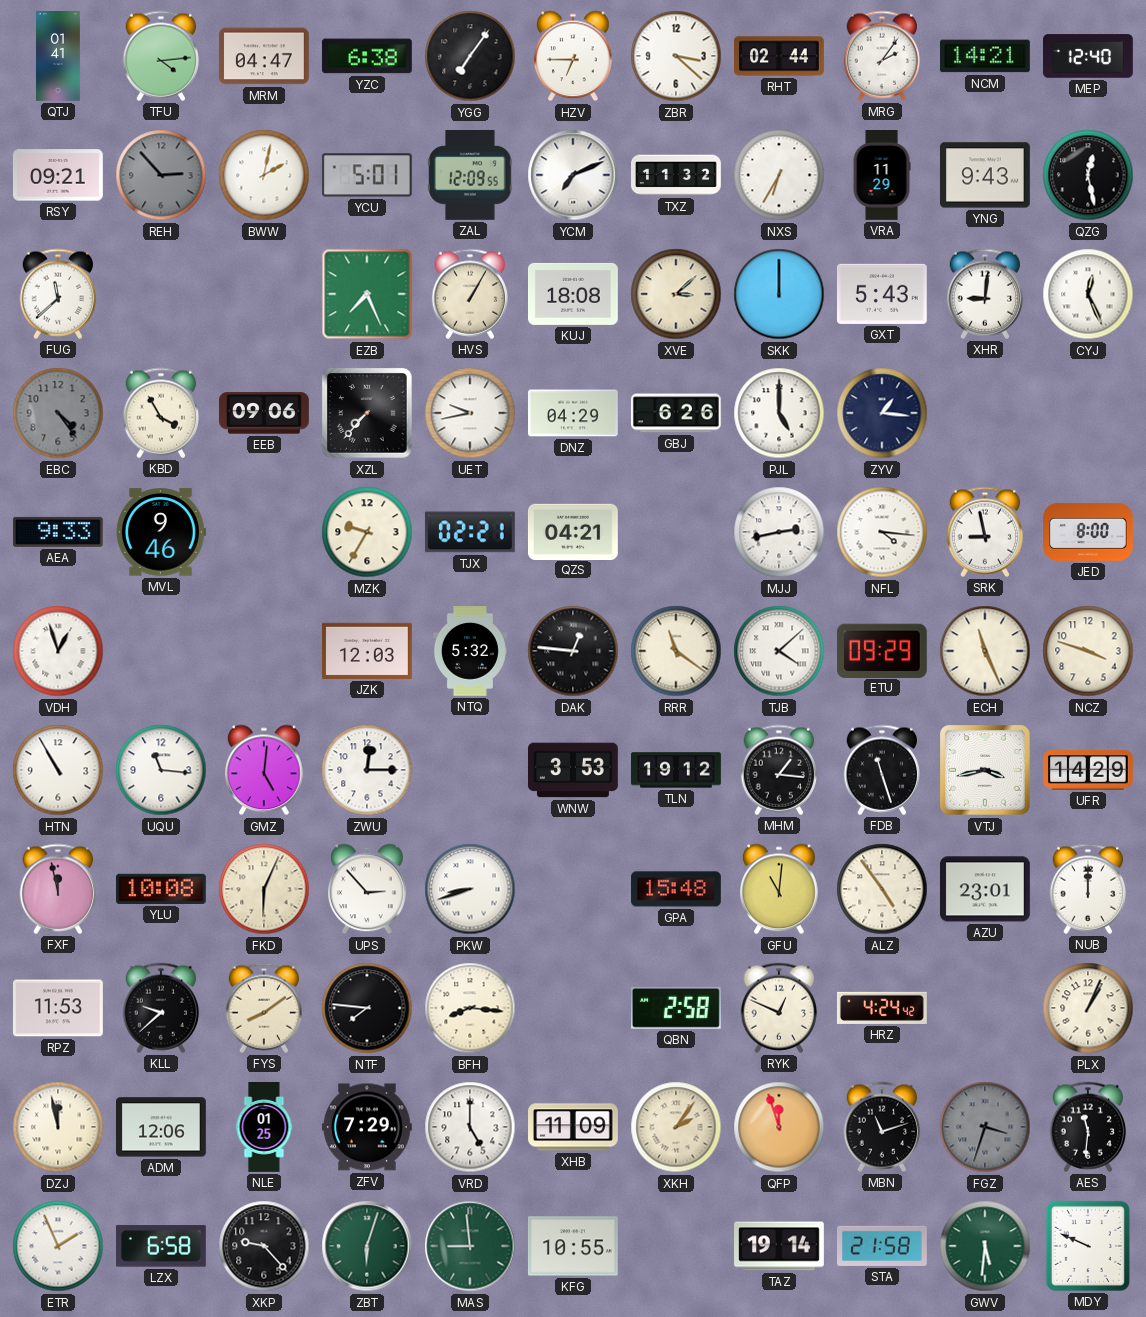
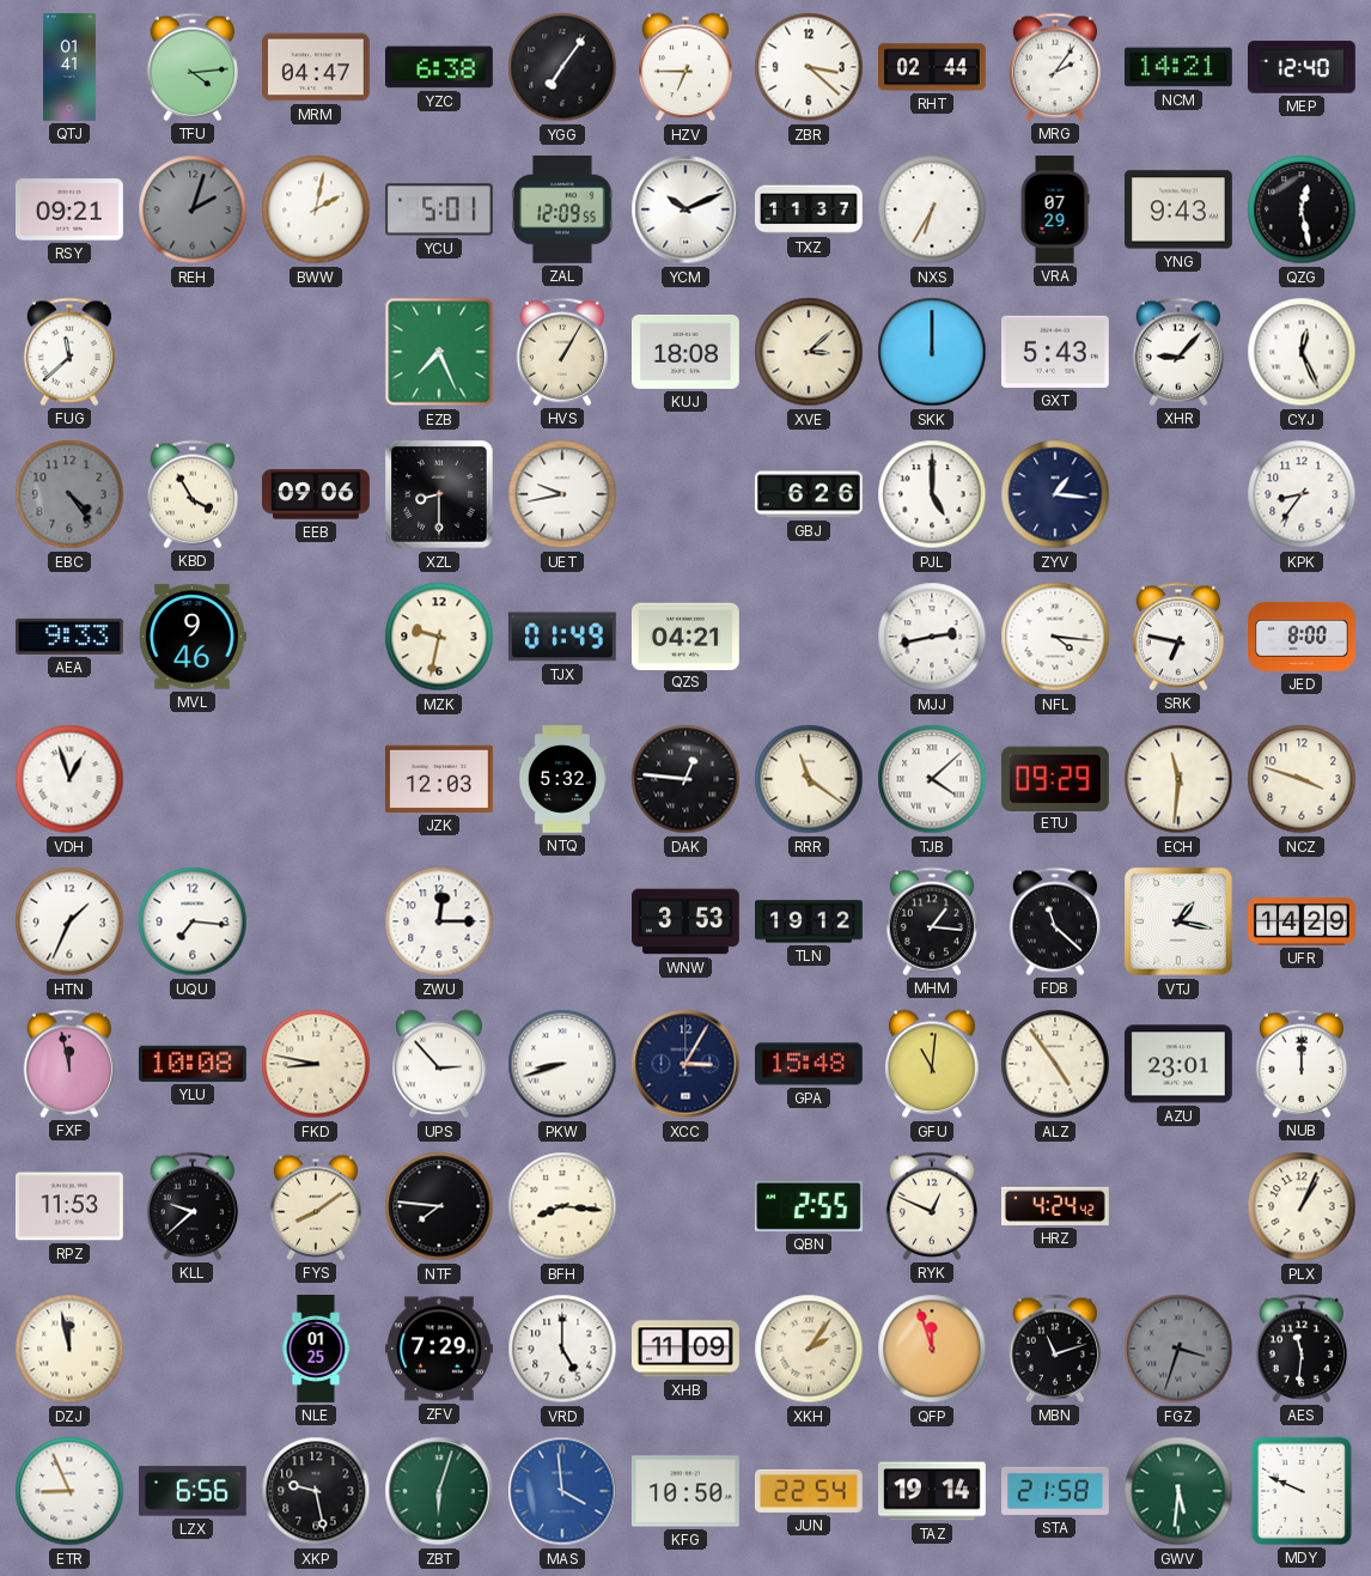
REH: 2:53 -> 2:03
YCM: 7:11 -> 10:11
TXZ: 11:32 -> 11:37
VRA: 11:29 -> 07:29
XHR: 9:01 -> 9:07
XZL: 7:37 -> 8:30
DNZ: 04:29 -> none
KPK: none -> 8:36
MZK: 9:35 -> 9:32
TJX: 02:21 -> 01:49
SRK: 8:58 -> 6:47
ECH: 11:26 -> 11:31
HTN: 10:55 -> 1:34
UQU: 11:16 -> 7:16
GMZ: 5:01 -> none
FDB: 11:27 -> 11:22
VTJ: 3:43 -> 1:17
FKD: 6:04 -> 8:47
XCC: none -> 3:05
QBN: 2:58 -> 2:55
ADM: 12:06 -> none
ETR: 1:56 -> 8:56
LZX: 6:58 -> 6:56
XKP: 9:23 -> 9:28
MAS: 8:59 -> 3:59
MAS dial: green -> blue
KFG: 10:55 -> 10:50
JUN: none -> 22:54
